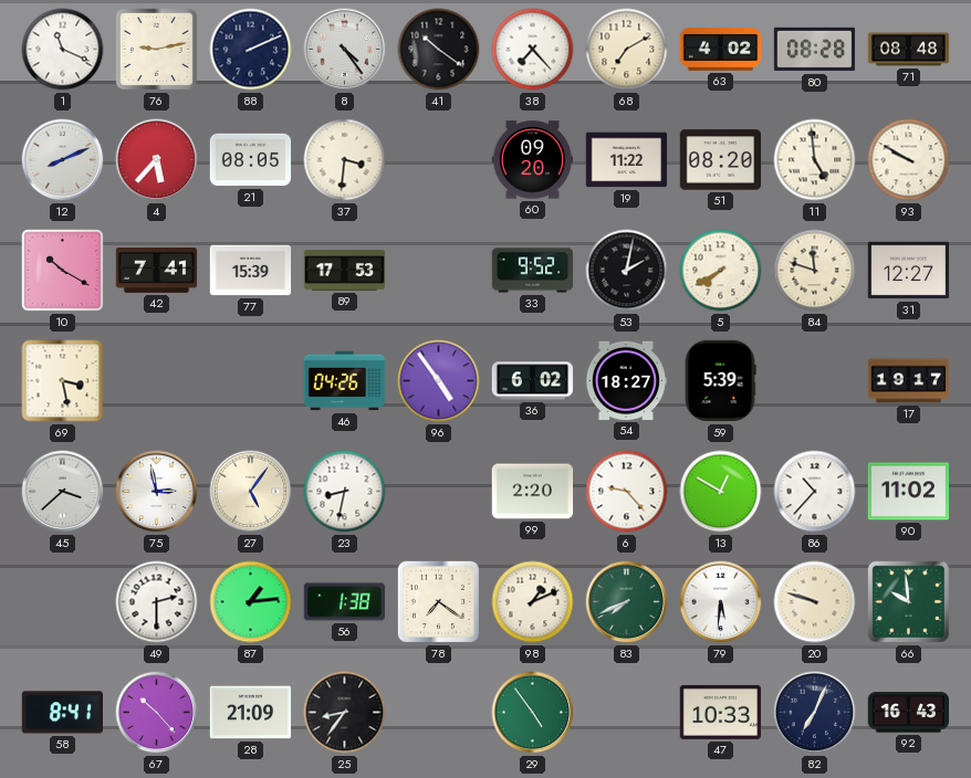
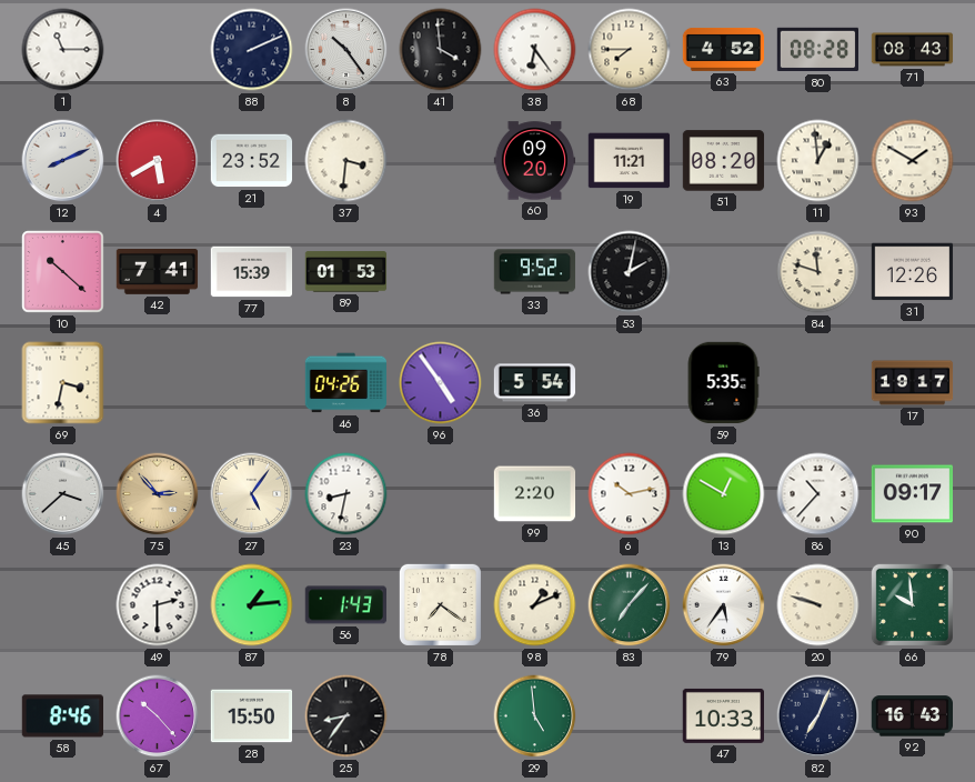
1: 11:19 -> 11:15
76: 9:13 -> none
8: 4:24 -> 10:24
41: 10:21 -> 3:59
38: 7:23 -> 6:24
68: 7:10 -> 7:45
63: 4:02 -> 4:52
71: 08:48 -> 08:43
4: 5:37 -> 5:40
21: 08:05 -> 23:52
19: 11:22 -> 11:21
11: 4:59 -> 12:59
93: 9:50 -> 1:50
10: 10:20 -> 10:22
89: 17:53 -> 01:53
5: 7:40 -> none
31: 12:27 -> 12:26
69: 3:28 -> 3:32
36: 6:02 -> 5:54
54: 18:27 -> none
59: 5:39 -> 5:35
75: 2:58 -> 2:53
75 dial: white -> champagne
6: 9:23 -> 10:13
90: 11:02 -> 09:17
56: 1:38 -> 1:43
83: 7:41 -> 7:07
79: 5:31 -> 5:36
58: 8:41 -> 8:46
28: 21:09 -> 15:50
29: 4:54 -> 4:59
